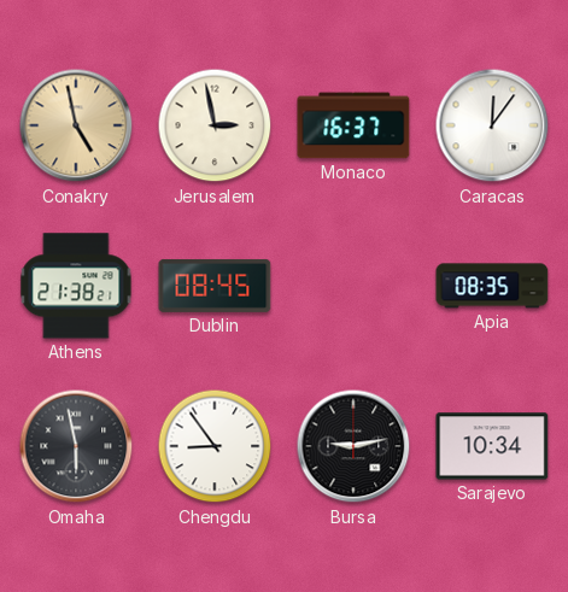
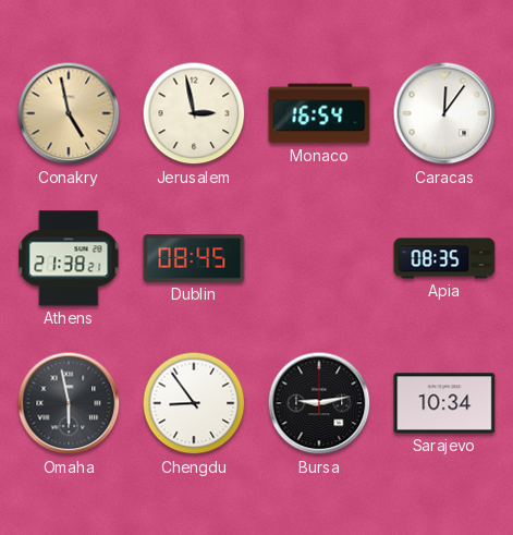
Monaco: 16:37 -> 16:54
